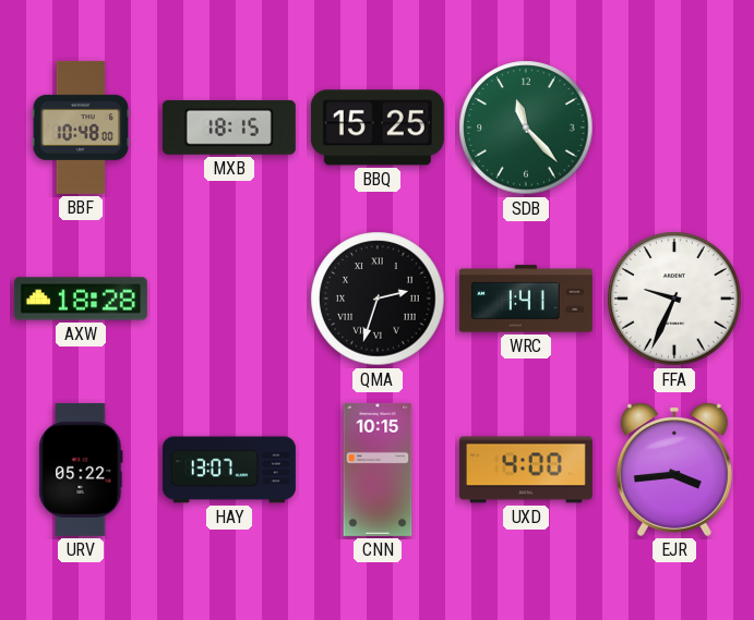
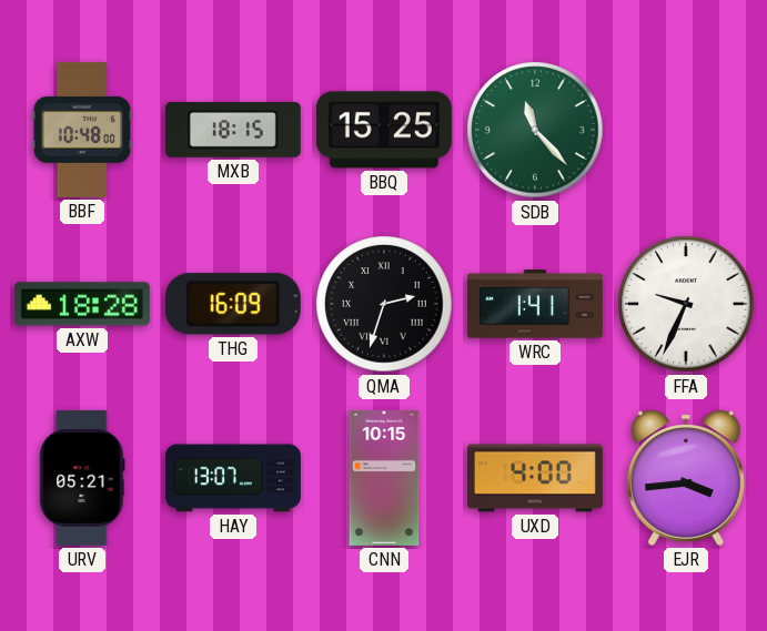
THG: none -> 16:09
URV: 05:22 -> 05:21
